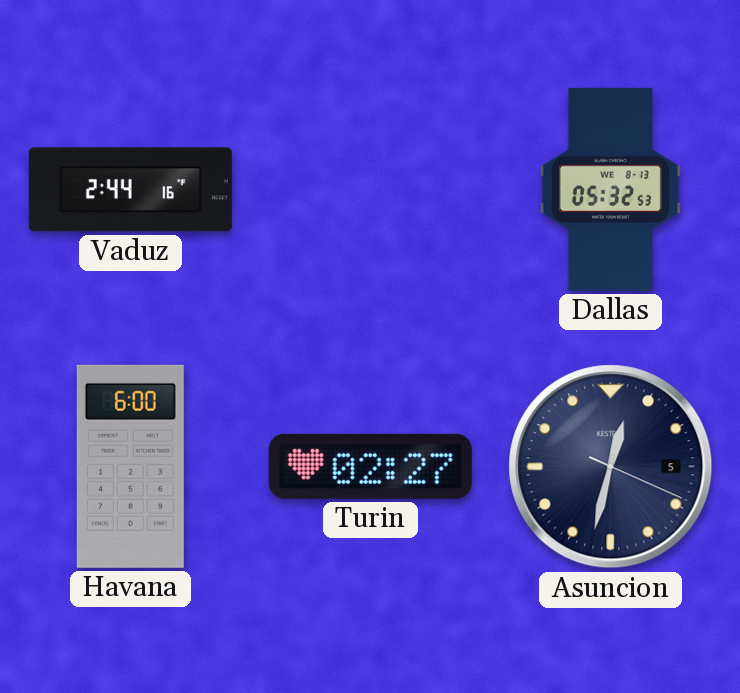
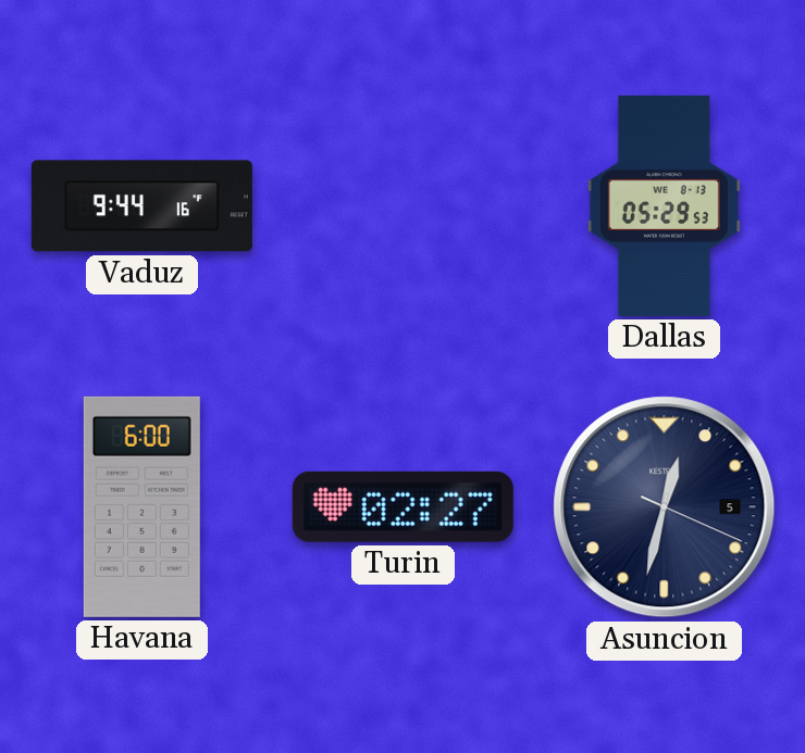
Vaduz: 2:44 -> 9:44
Dallas: 05:32 -> 05:29
